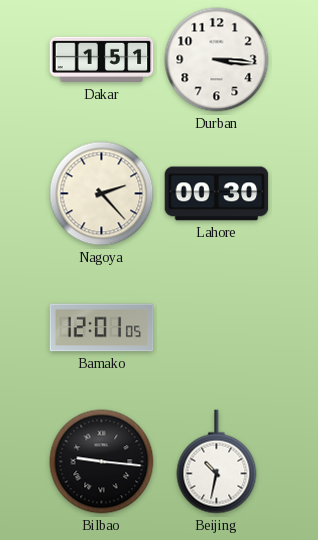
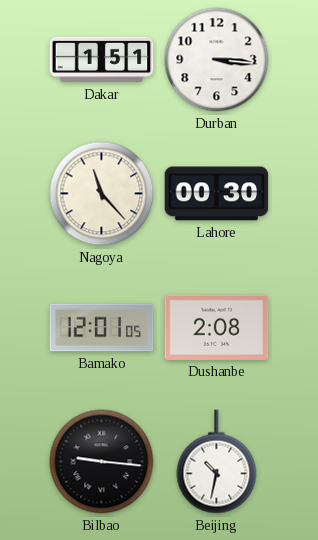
Nagoya: 2:23 -> 11:23
Dushanbe: none -> 2:08
